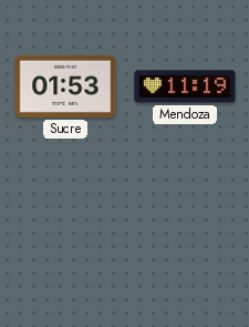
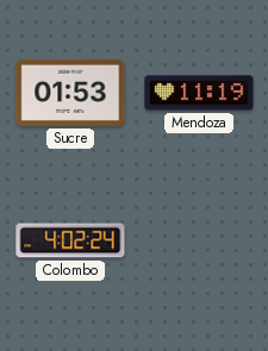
Colombo: none -> 4:02
